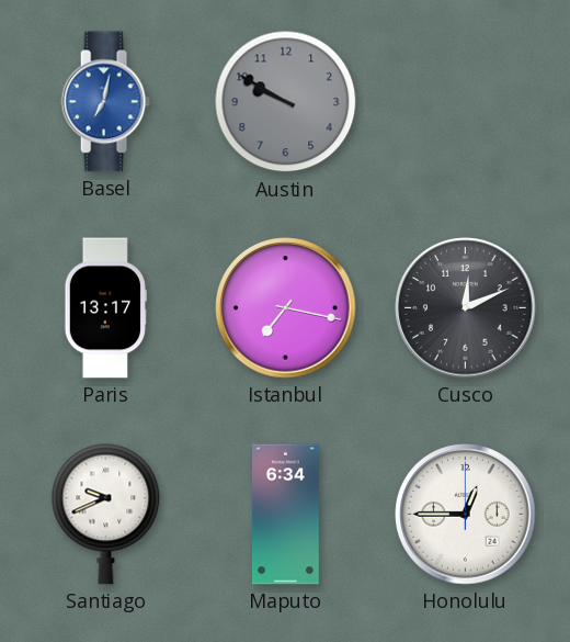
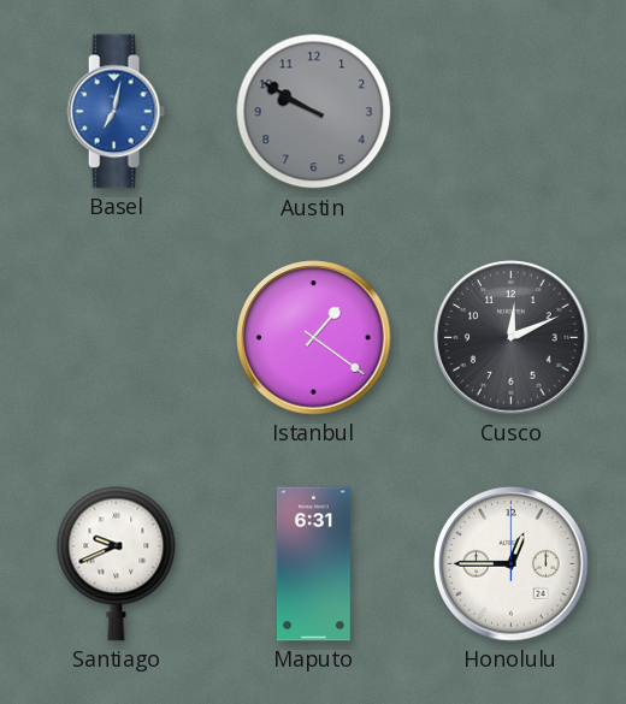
Paris: 13:17 -> none
Istanbul: 7:17 -> 1:21
Maputo: 6:34 -> 6:31
